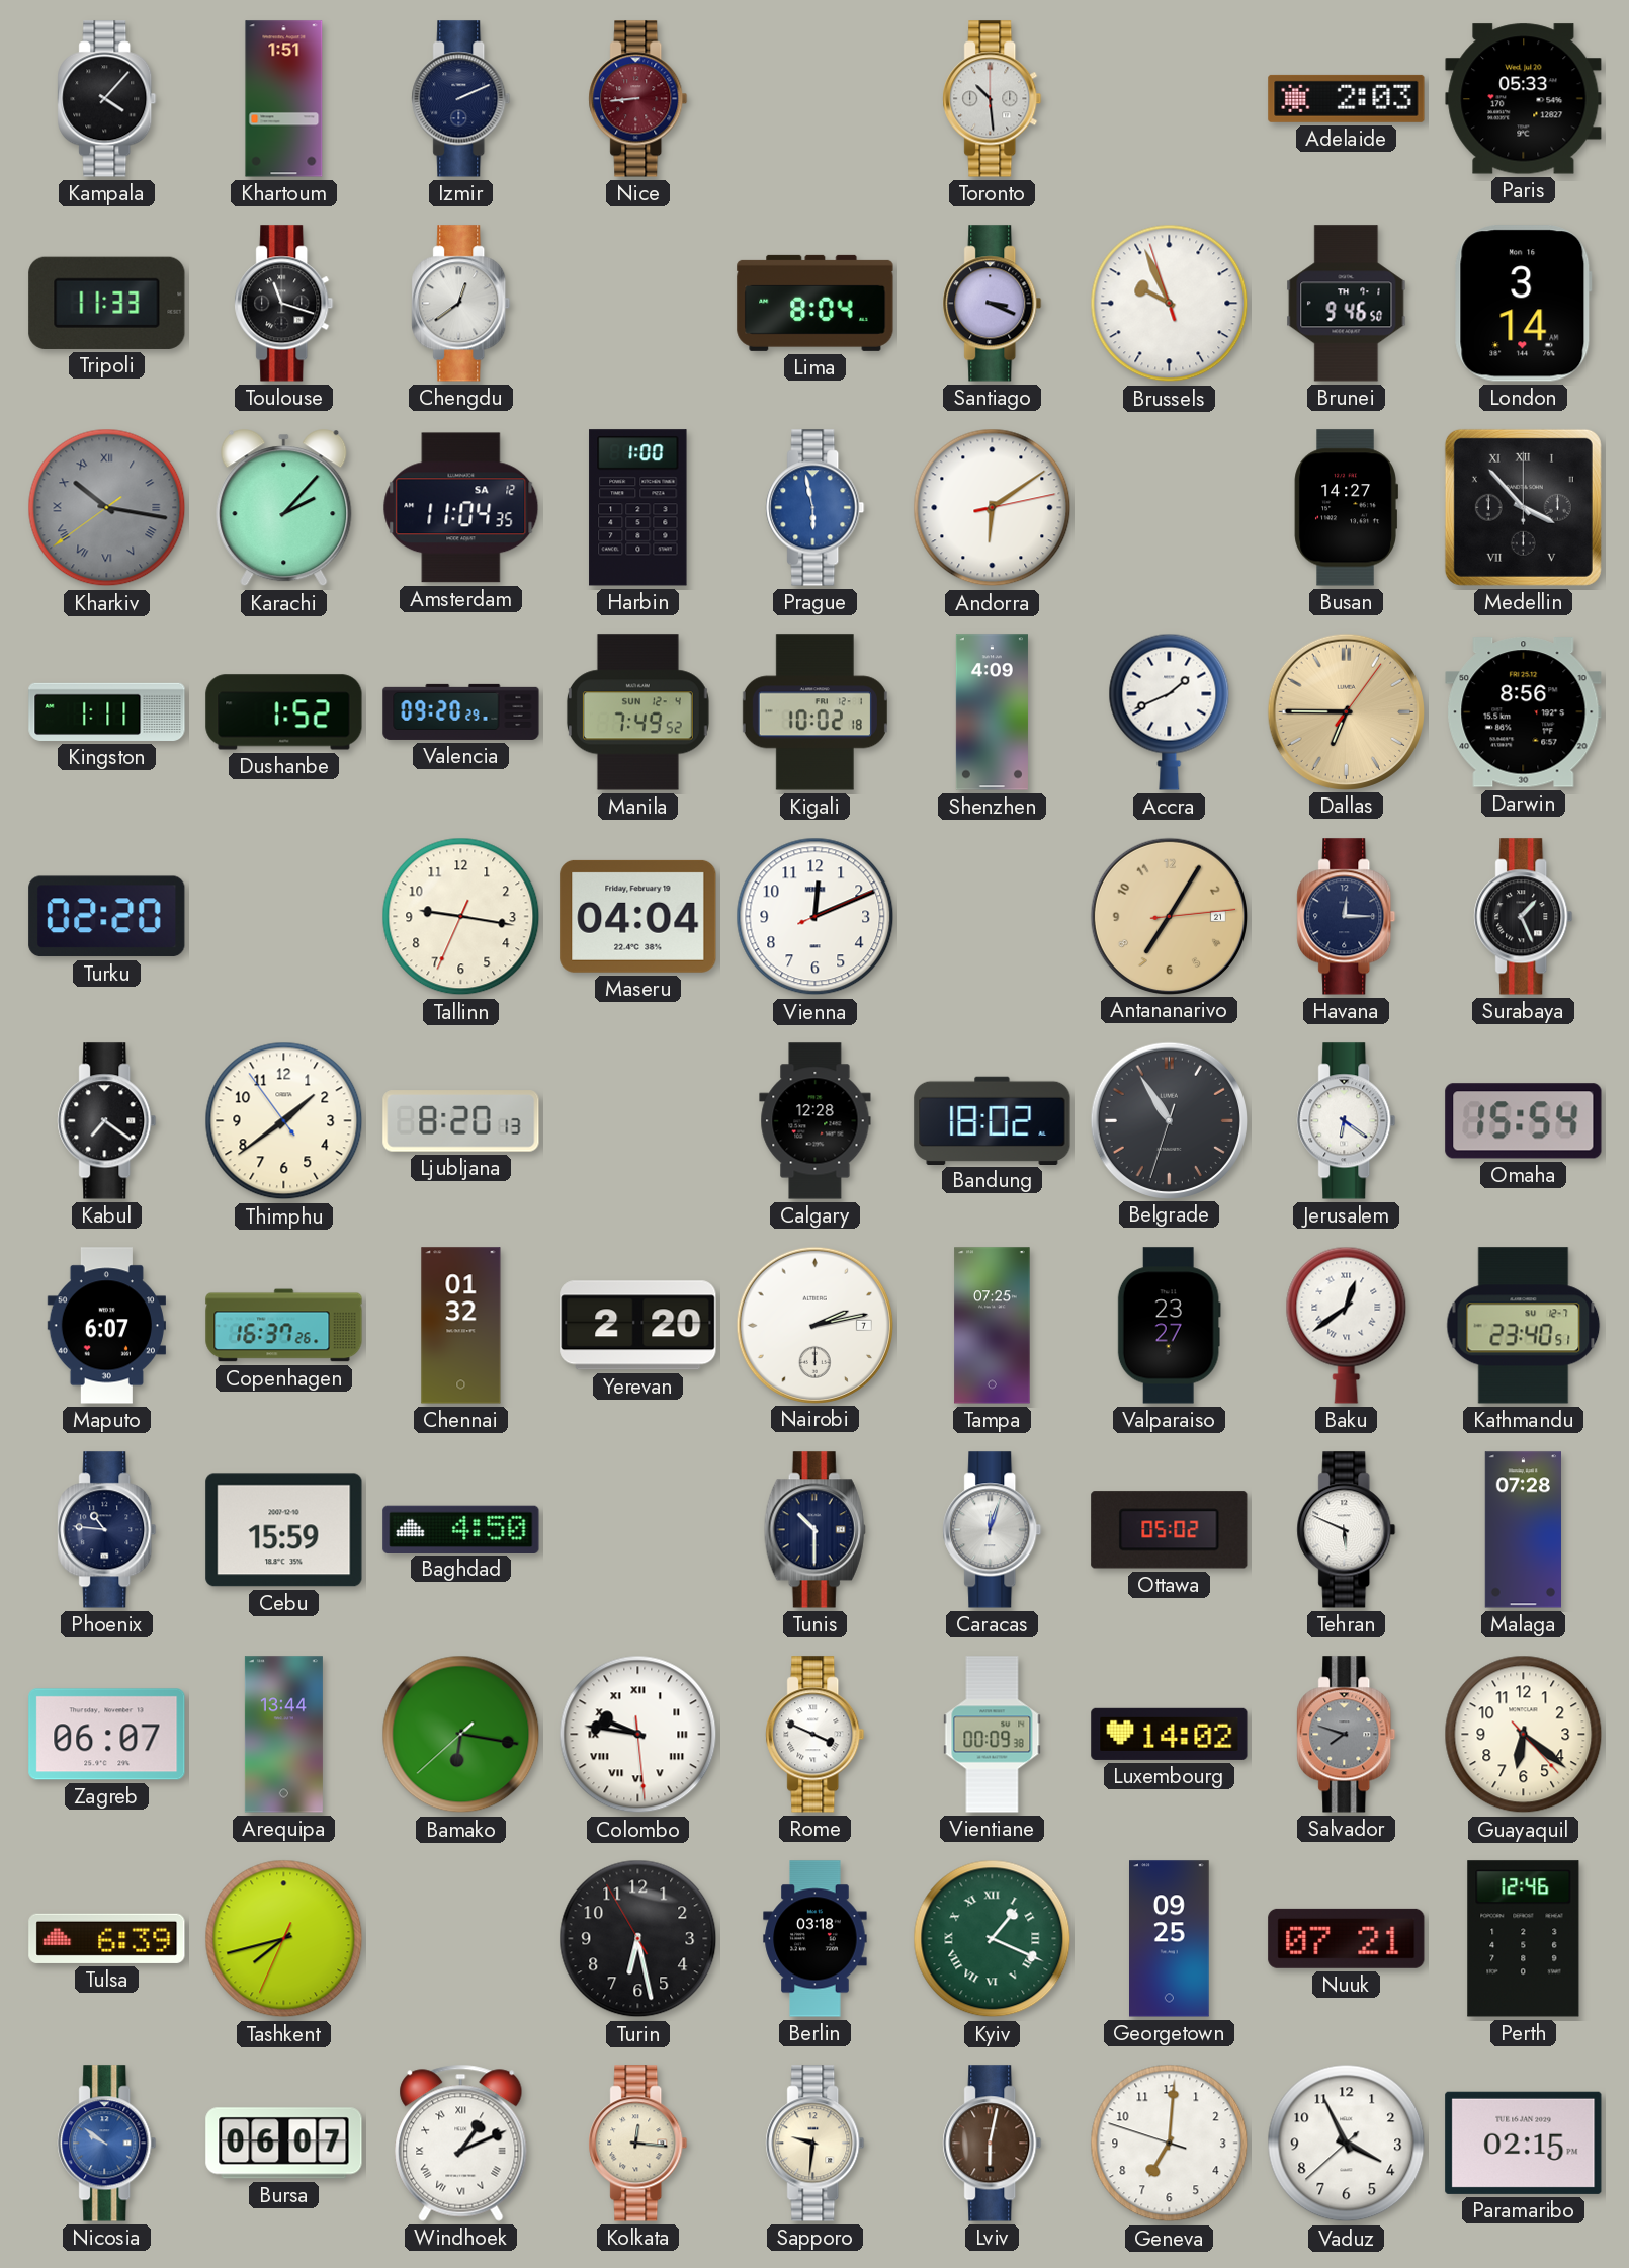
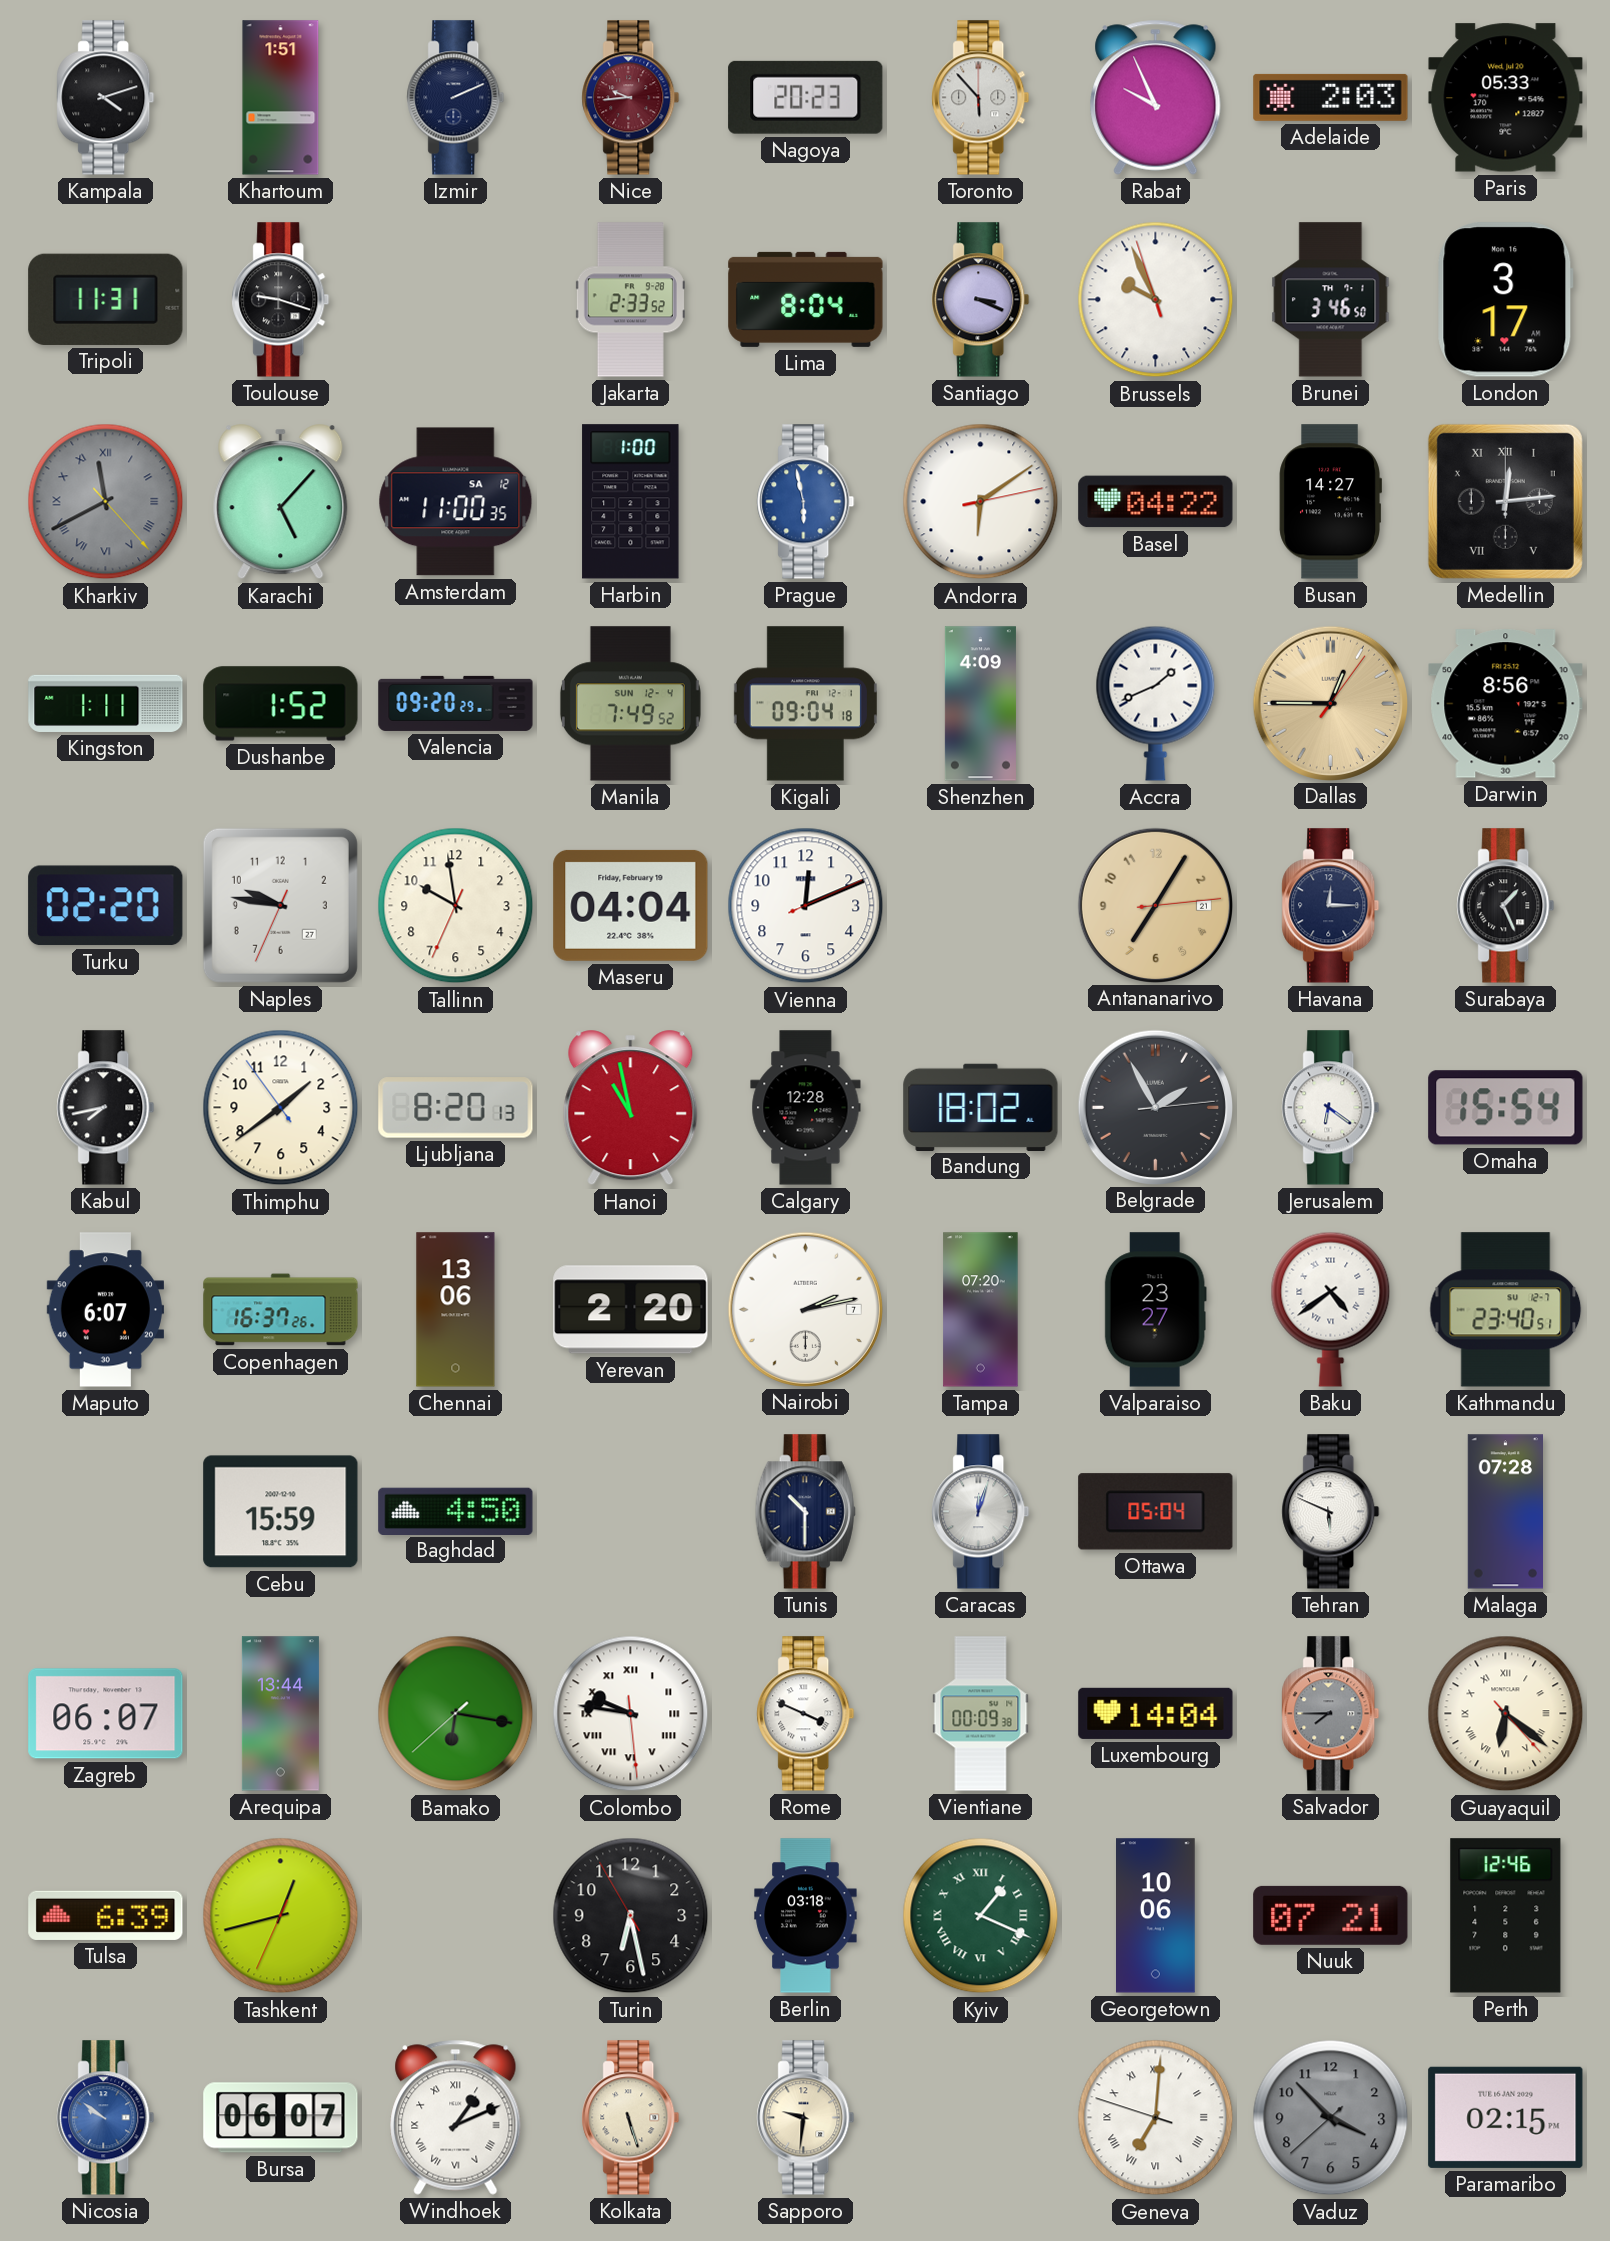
Kampala: 4:07 -> 4:12
Nice: 8:44 -> 9:44
Nagoya: none -> 20:23
Toronto: 10:29 -> 5:53
Rabat: none -> 9:56
Tripoli: 11:33 -> 11:31
Toulouse: 11:18 -> 9:18
Chengdu: 12:39 -> none
Jakarta: none -> 2:33
Brunei: 9:46 -> 3:46
London: 3:14 -> 3:17
Kharkiv: 10:16 -> 11:40
Karachi: 2:07 -> 5:07
Amsterdam: 11:04 -> 11:00
Basel: none -> 04:22
Medellin: 3:53 -> 12:14
Kigali: 10:02 -> 09:04
Dallas: 6:45 -> 12:45
Naples: none -> 9:46
Tallinn: 9:16 -> 9:58
Kabul: 7:21 -> 7:43
Hanoi: none -> 10:58
Belgrade: 10:54 -> 1:55
Chennai: 01:32 -> 13:06
Tampa: 07:25 -> 07:20
Baku: 12:39 -> 4:39
Phoenix: 10:46 -> none
Ottawa: 05:02 -> 05:04
Luxembourg: 14:02 -> 14:04
Salvador: 7:48 -> 7:45
Guayaquil numerals: Arabic -> Roman
Tashkent: 7:42 -> 12:42
Georgetown: 09:25 -> 10:06
Kolkata: 12:16 -> 5:27
Lviv: 6:02 -> none
Geneva numerals: Arabic -> Roman
Vaduz: 3:55 -> 3:52
Vaduz dial: white -> grey
